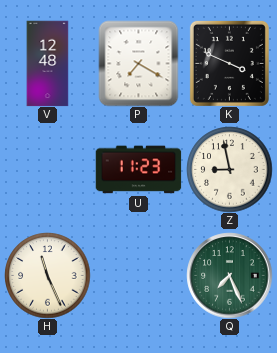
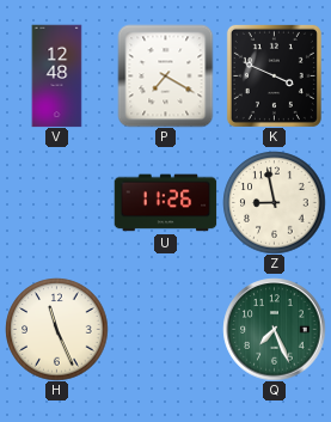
U: 11:23 -> 11:26
